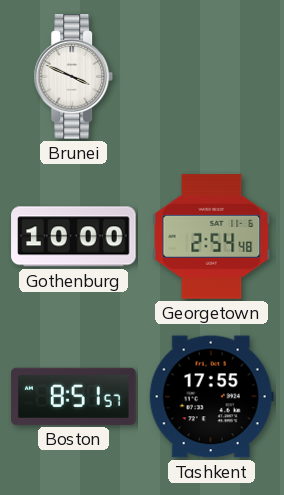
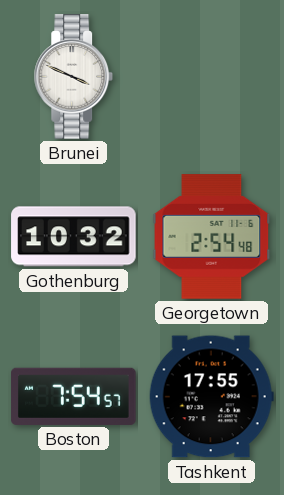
Gothenburg: 10:00 -> 10:32
Boston: 8:51 -> 7:54
